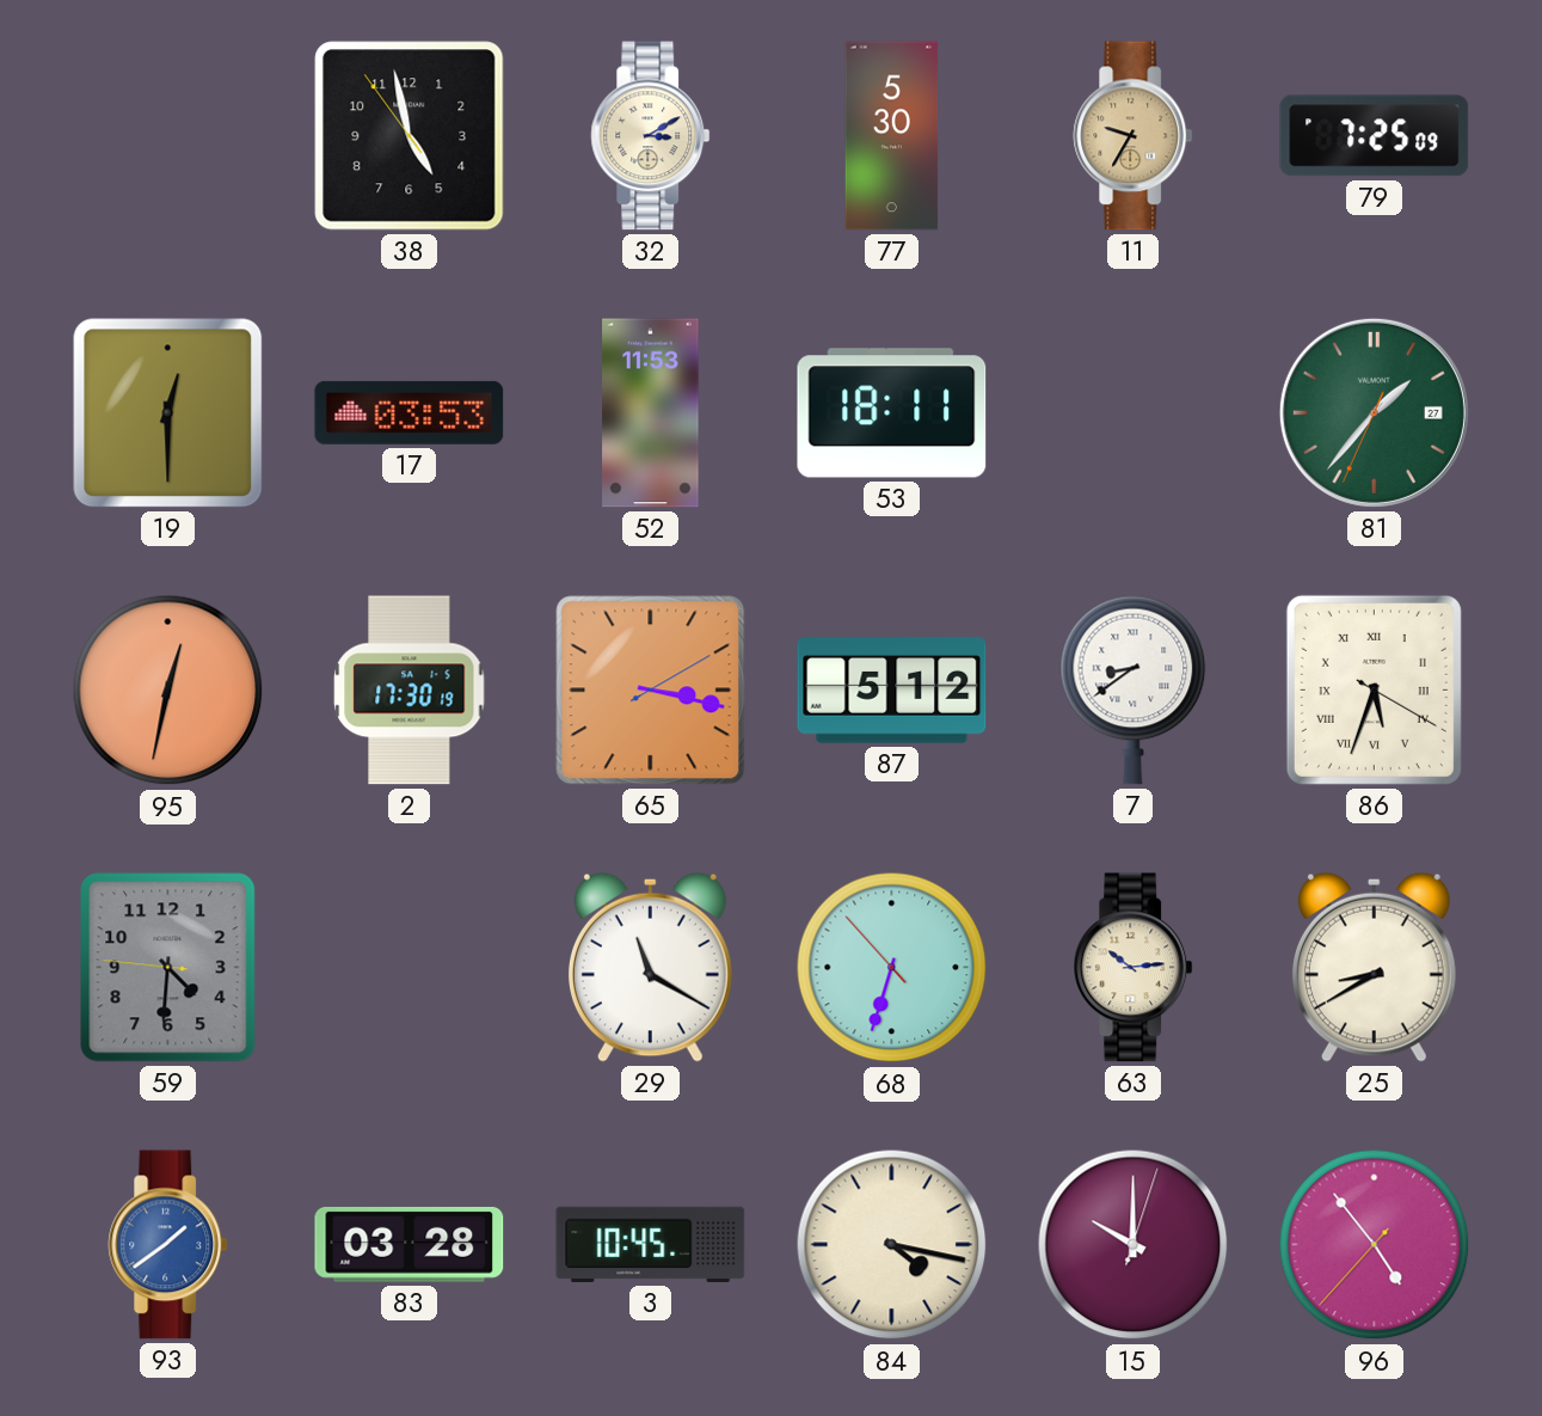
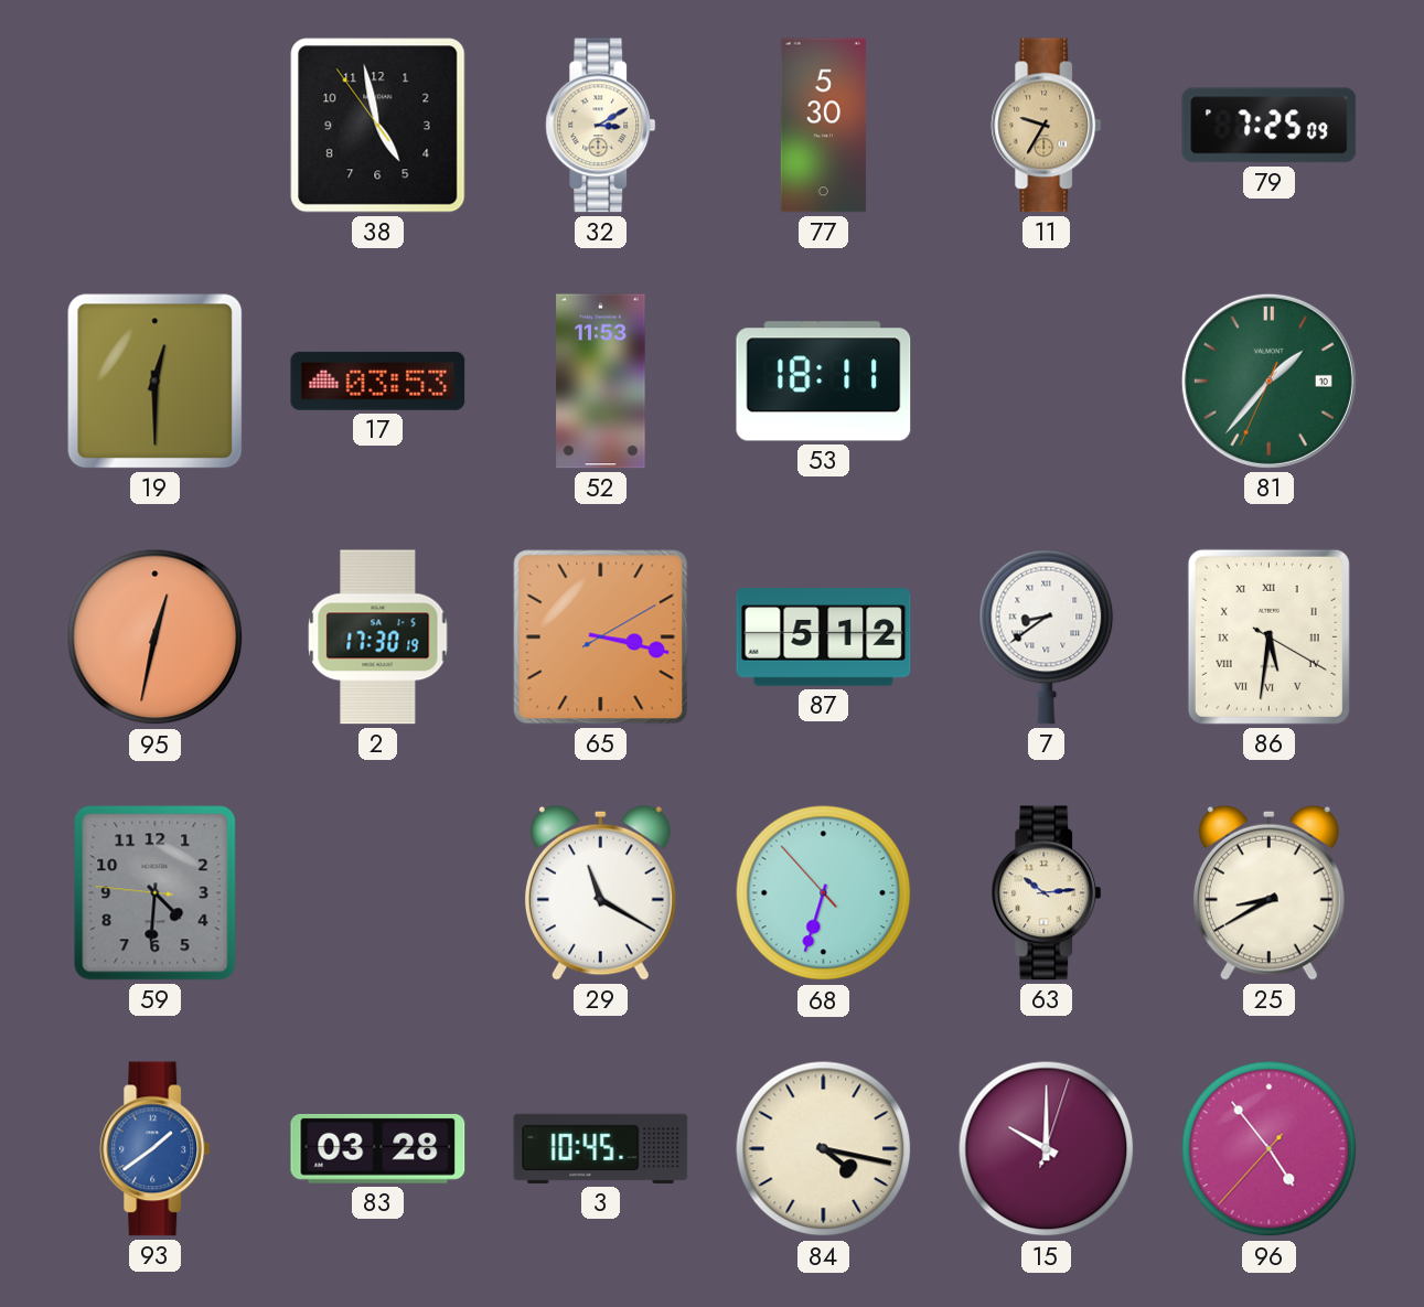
81 date: 27 -> 10
86: 5:33 -> 5:31
